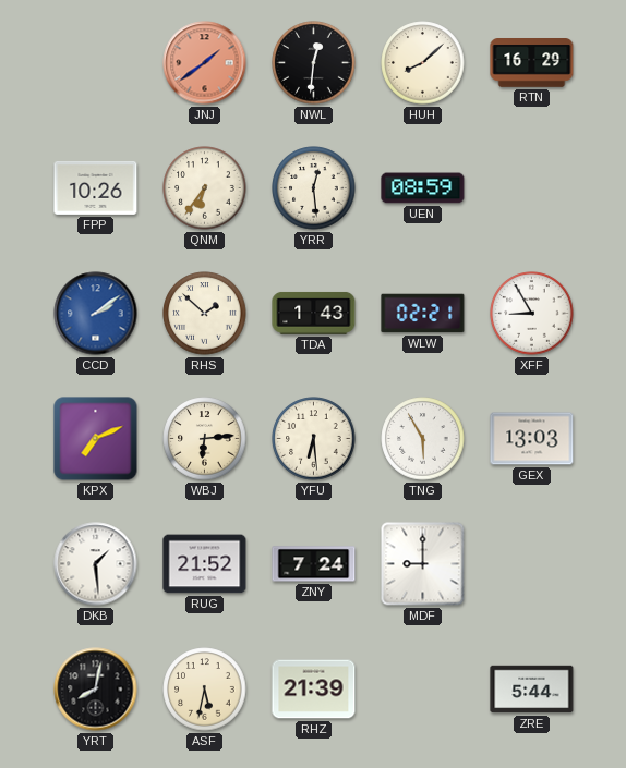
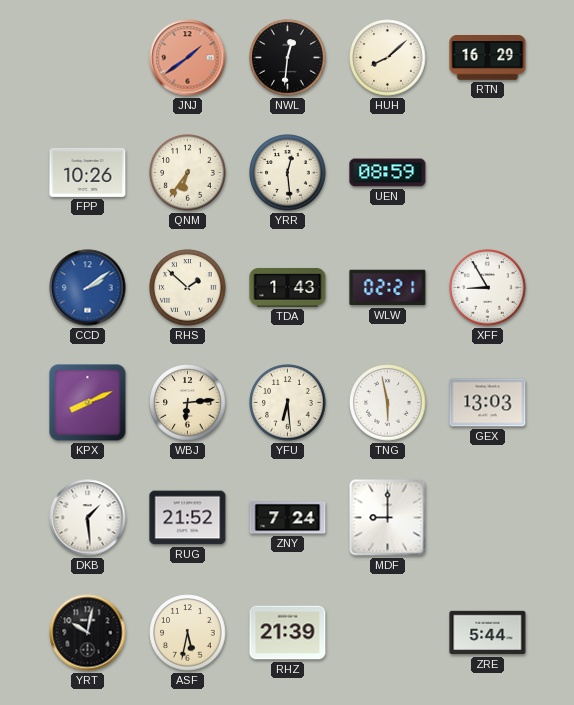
KPX: 7:11 -> 8:11
TNG: 5:55 -> 5:58
YRT: 8:02 -> 10:02
